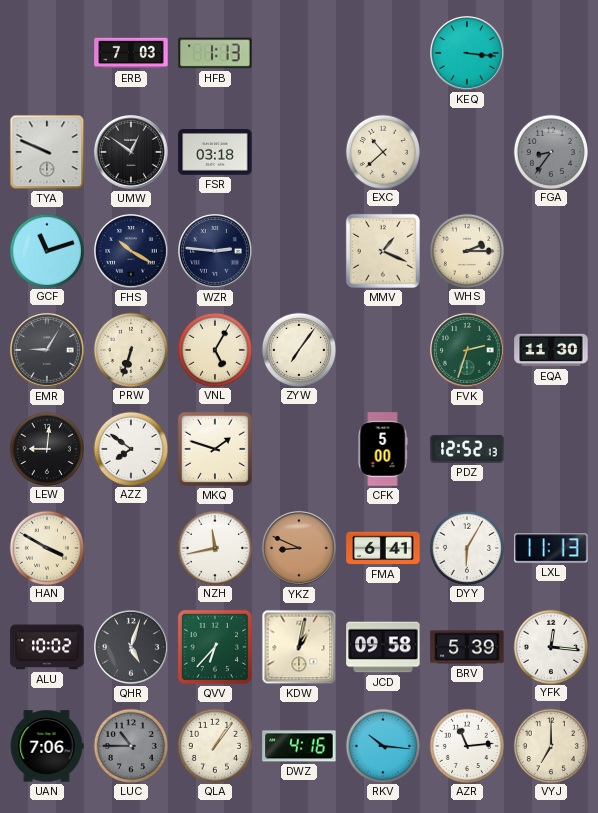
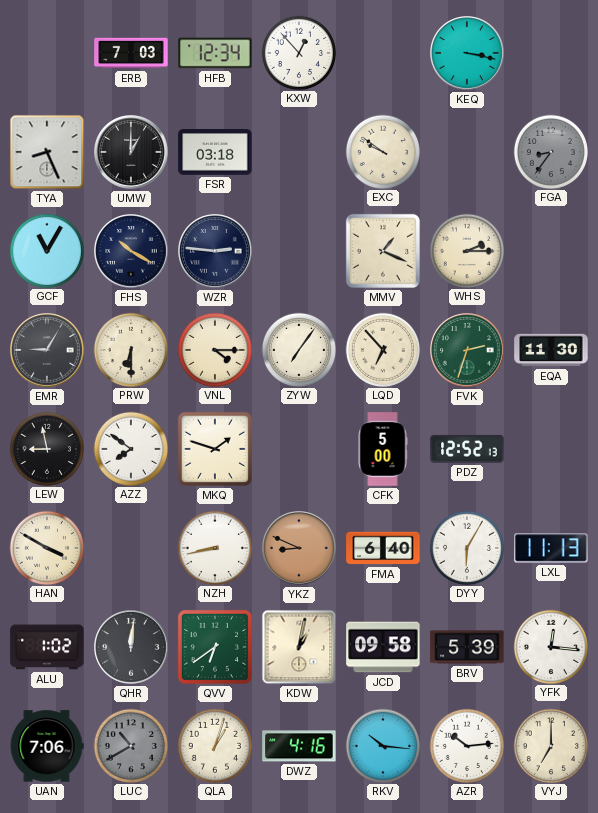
HFB: 1:13 -> 12:34
KXW: none -> 12:53
KEQ: 3:16 -> 3:17
TYA: 9:49 -> 8:26
UMW: 12:51 -> 1:00
EXC: 10:38 -> 9:51
GCF: 11:12 -> 11:05
PRW: 6:33 -> 6:30
VNL: 5:05 -> 4:15
LQD: none -> 6:53
LEW: 9:01 -> 8:58
NZH: 11:43 -> 8:43
FMA: 6:41 -> 6:40
ALU: 10:02 -> 1:02
QHR: 5:03 -> 12:01
QVV: 6:37 -> 6:39
LUC: 10:45 -> 10:40
QLA: 1:06 -> 1:03
AZR: 11:14 -> 10:14
